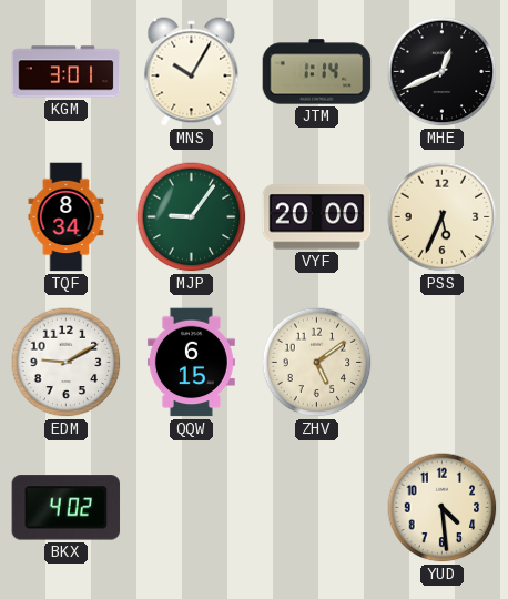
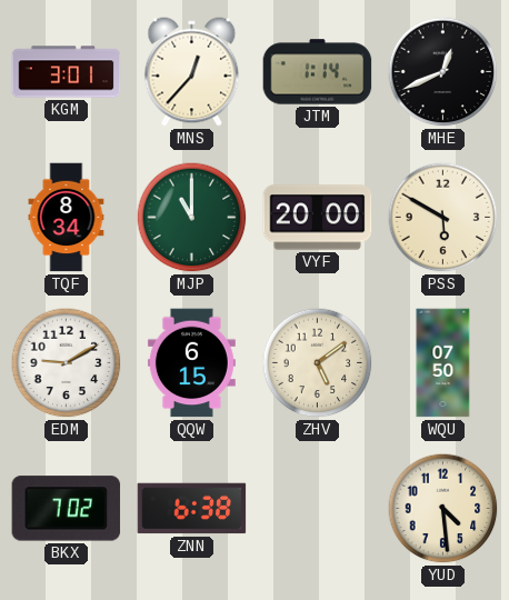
MNS: 10:05 -> 12:37
MJP: 9:06 -> 11:00
PSS: 5:34 -> 5:50
WQU: none -> 07:50
BKX: 4:02 -> 7:02
ZNN: none -> 6:38
